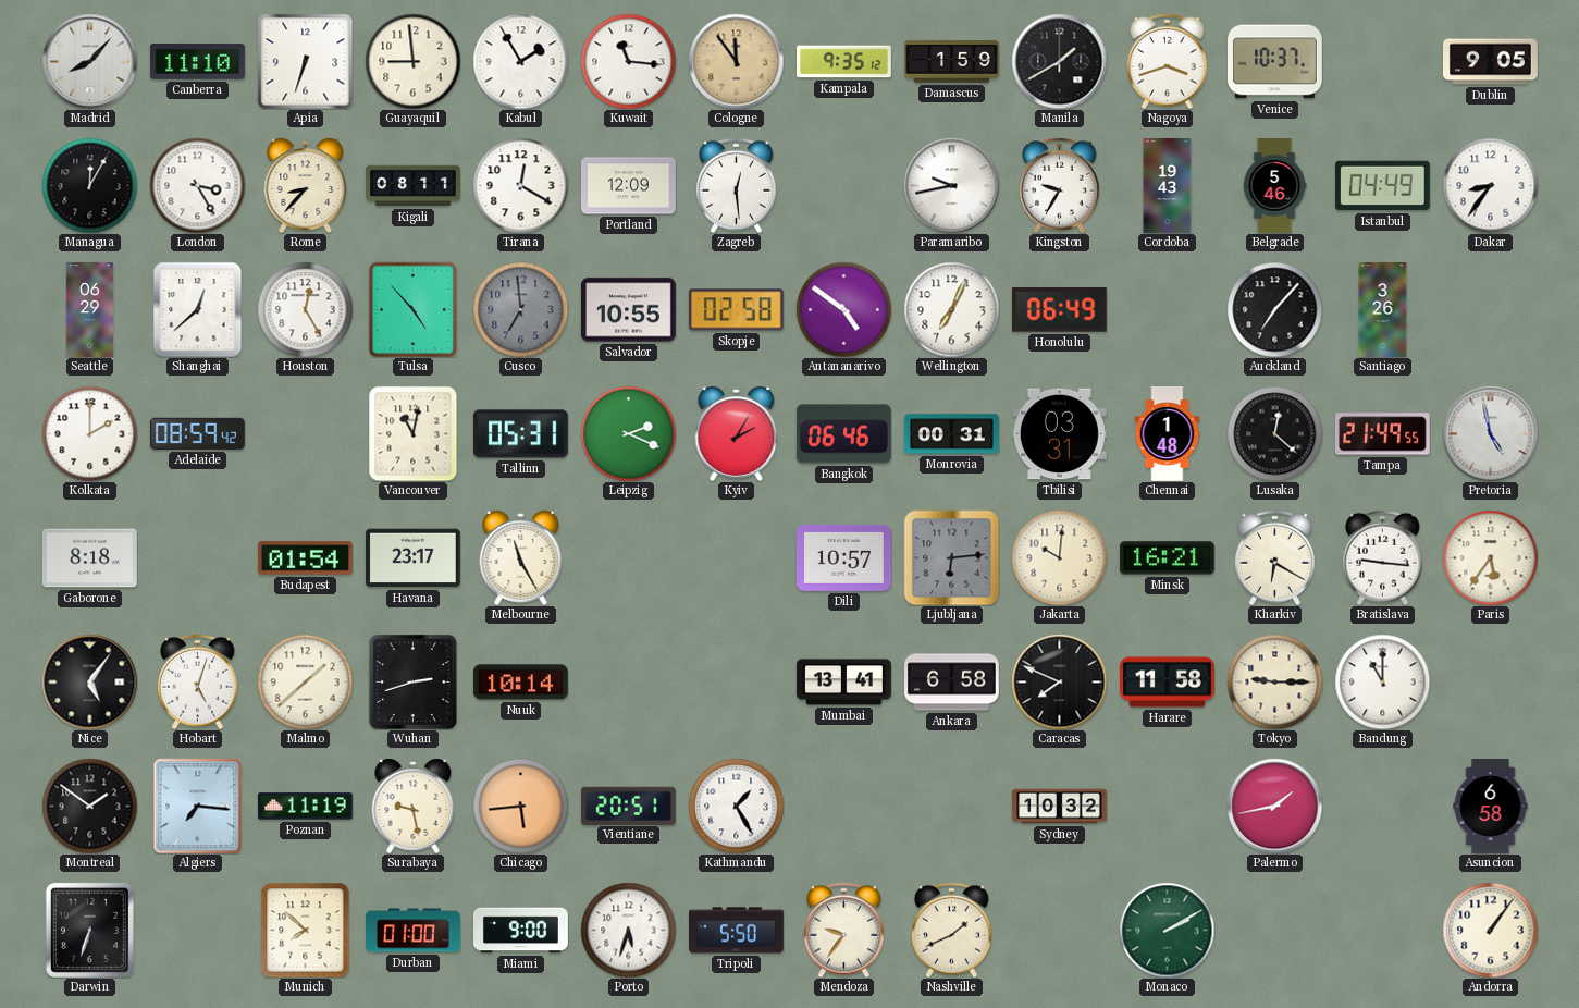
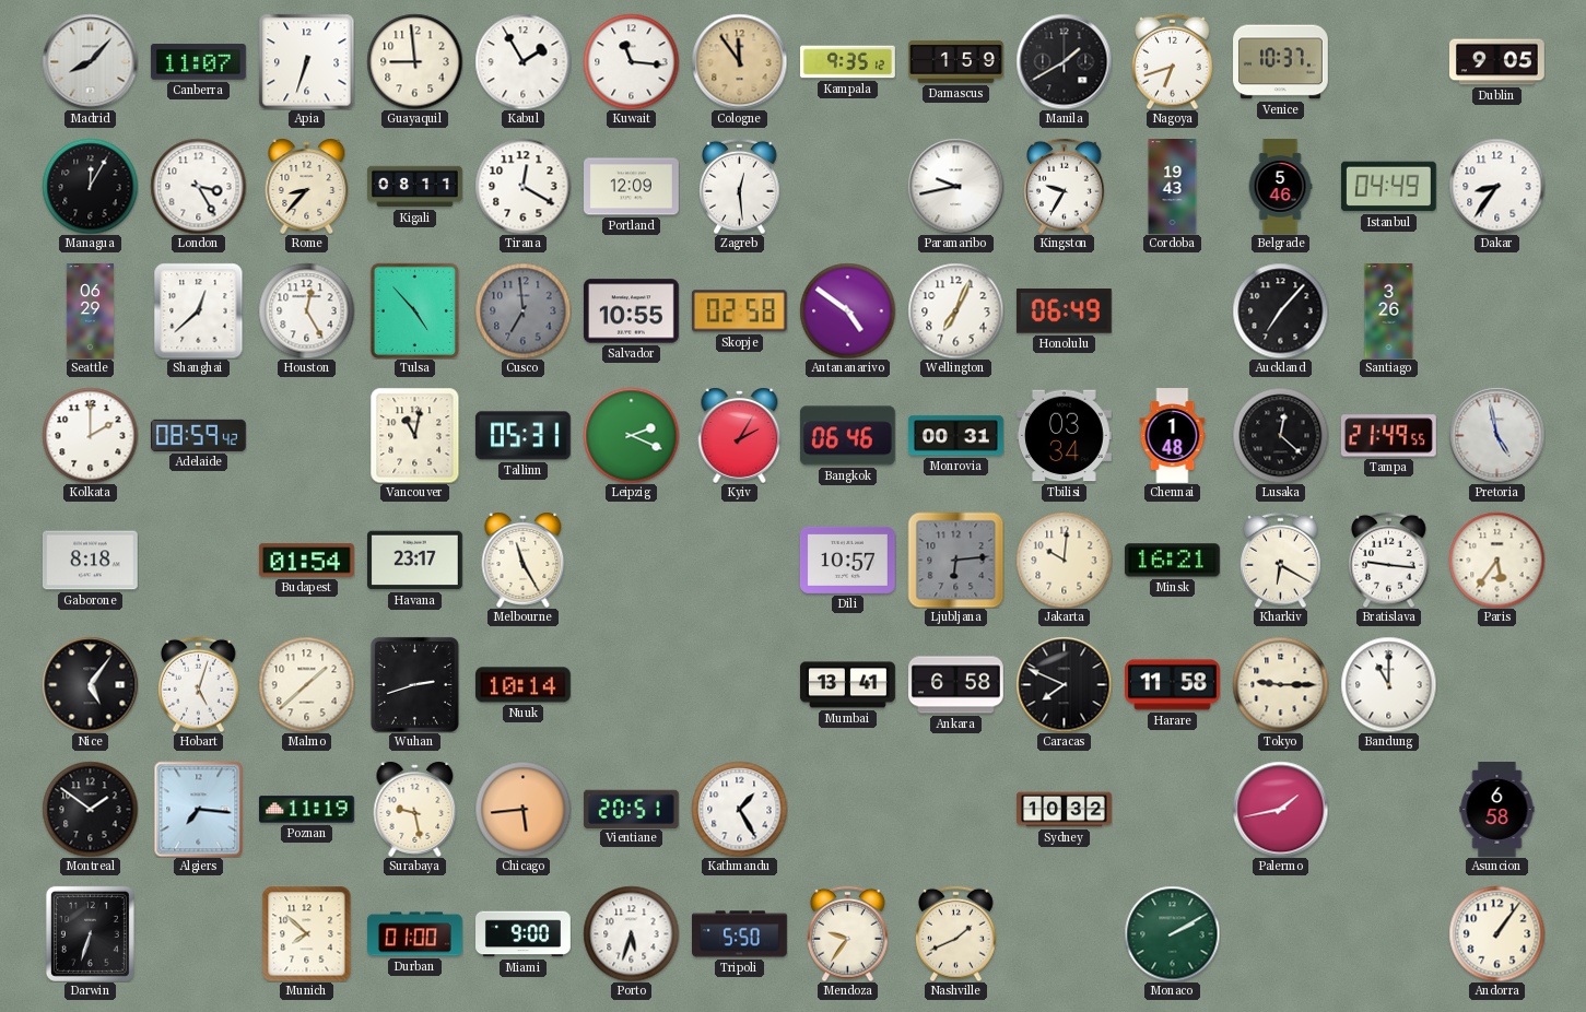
Canberra: 11:10 -> 11:07
Nagoya: 3:42 -> 6:42
Tbilisi: 03:31 -> 03:34
